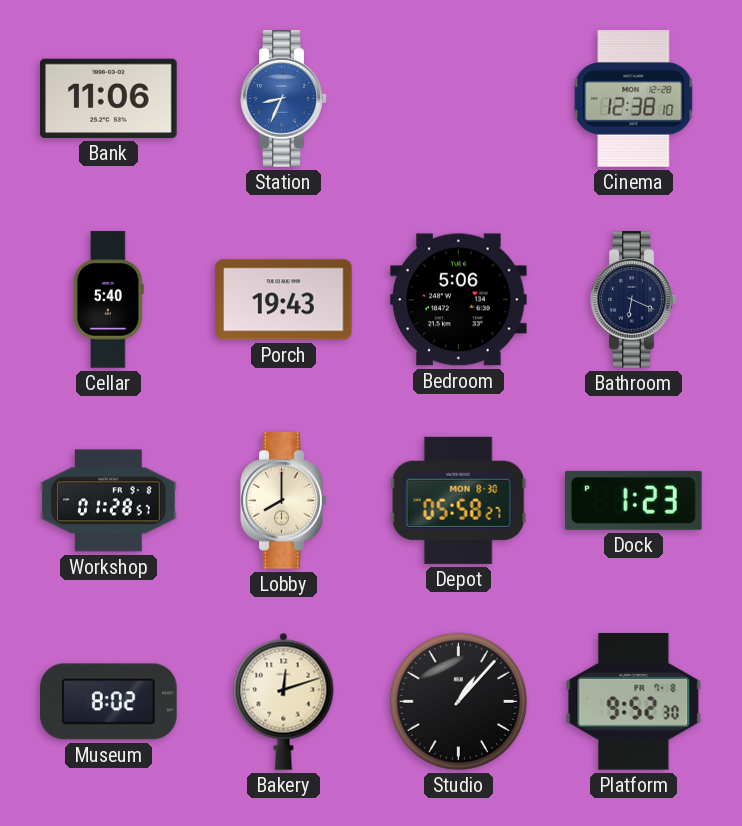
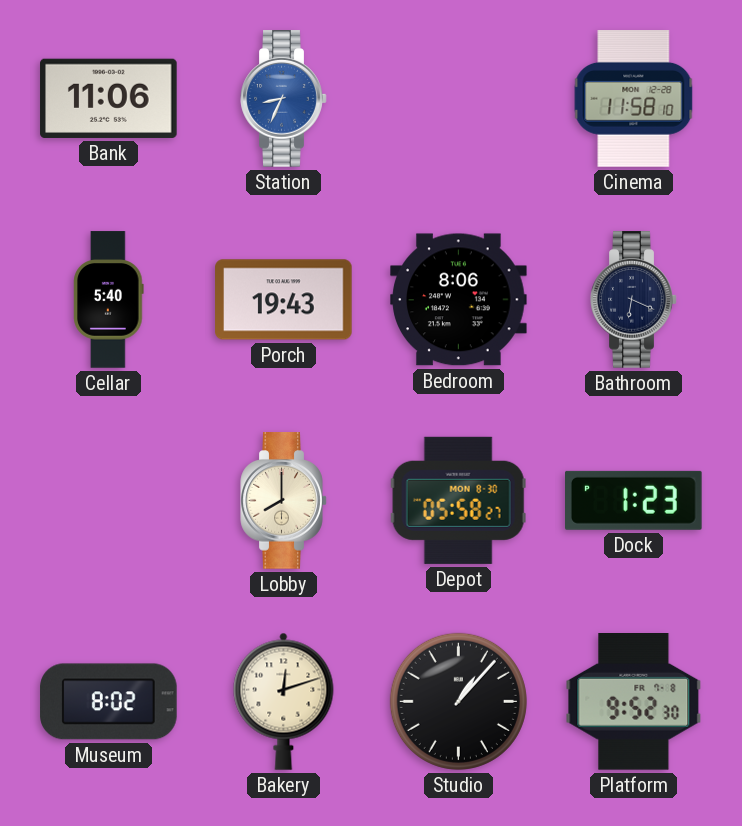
Cinema: 12:38 -> 11:58
Bedroom: 5:06 -> 8:06
Workshop: 01:28 -> none
